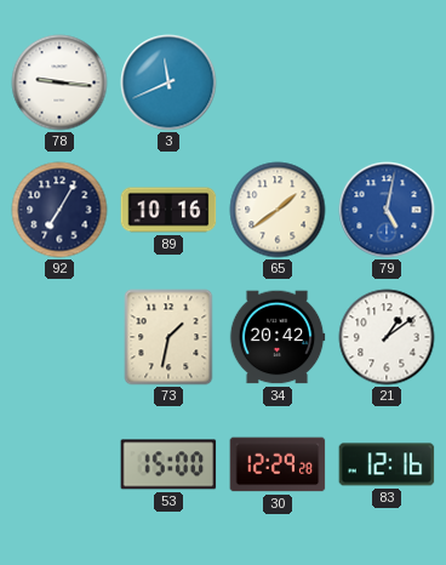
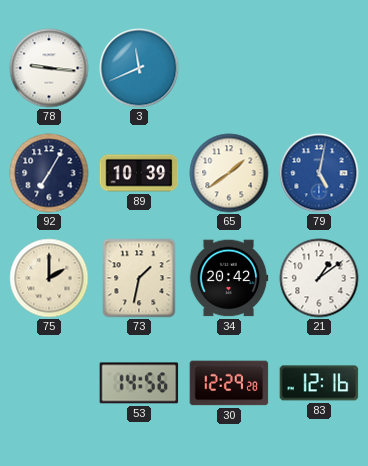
89: 10:16 -> 10:39
75: none -> 2:00
53: 15:00 -> 14:56
